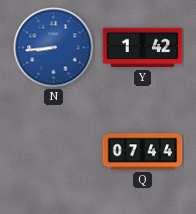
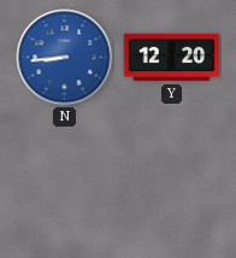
Y: 1:42 -> 12:20
Q: 07:44 -> none
